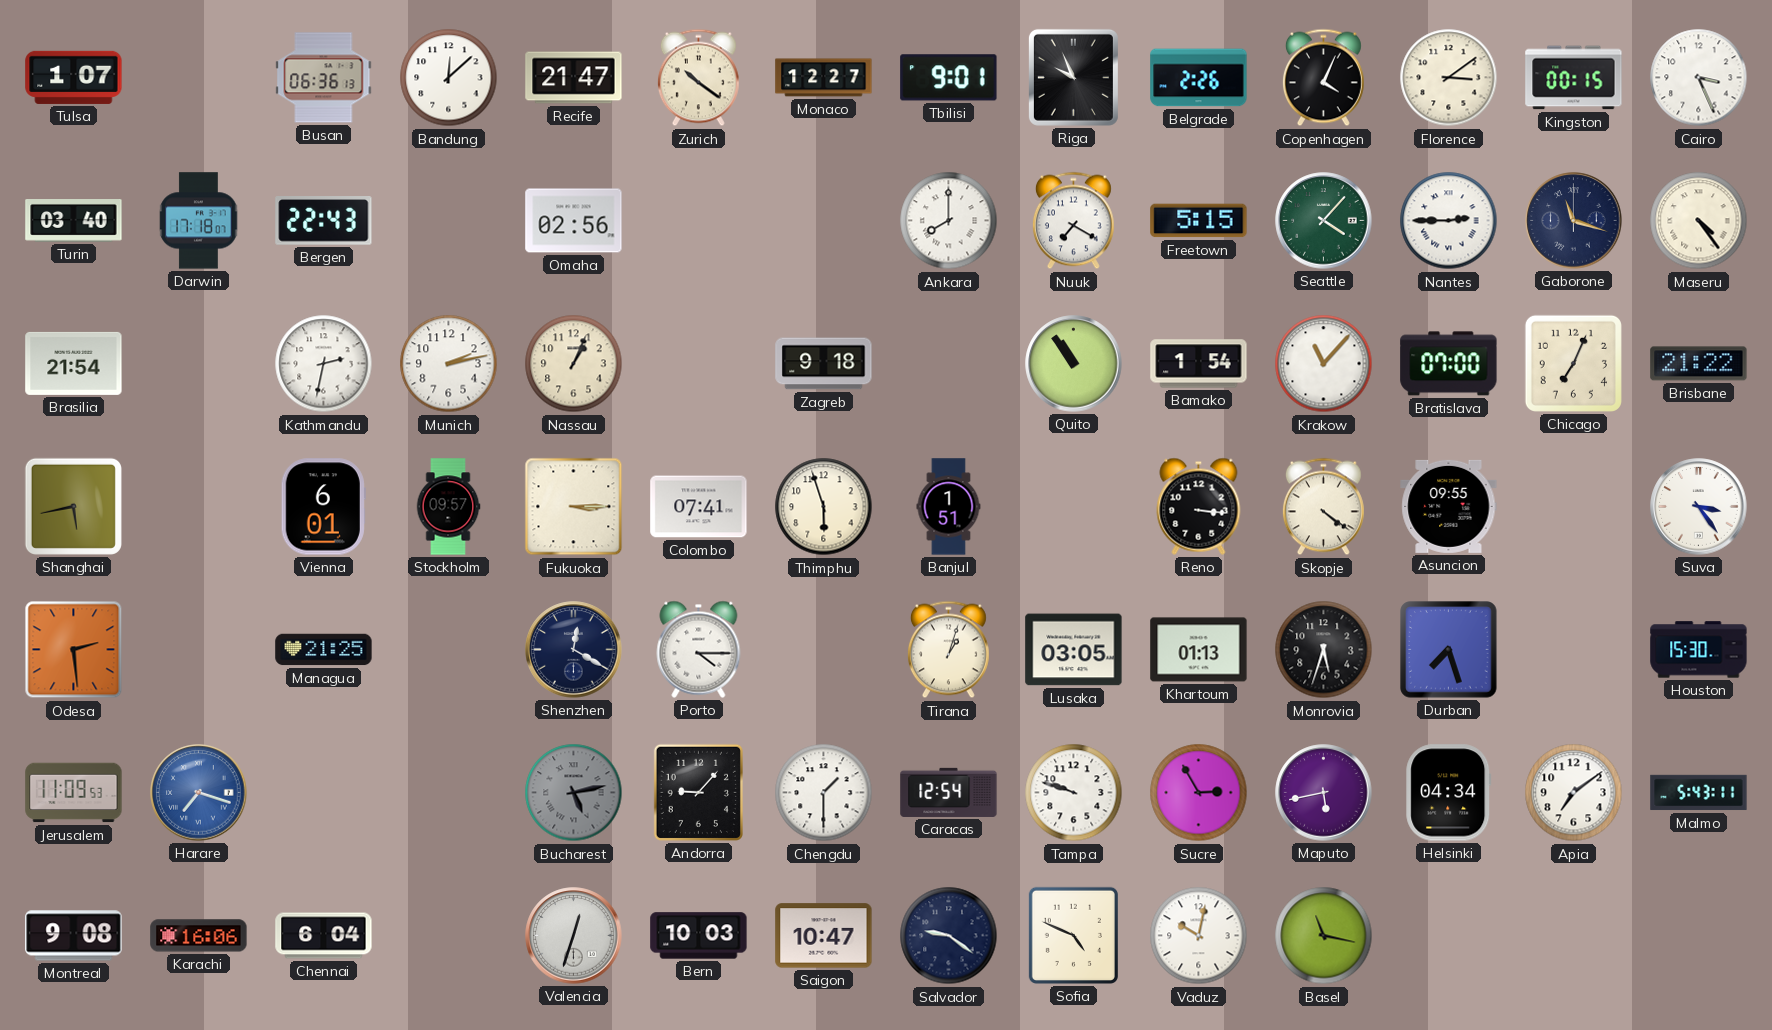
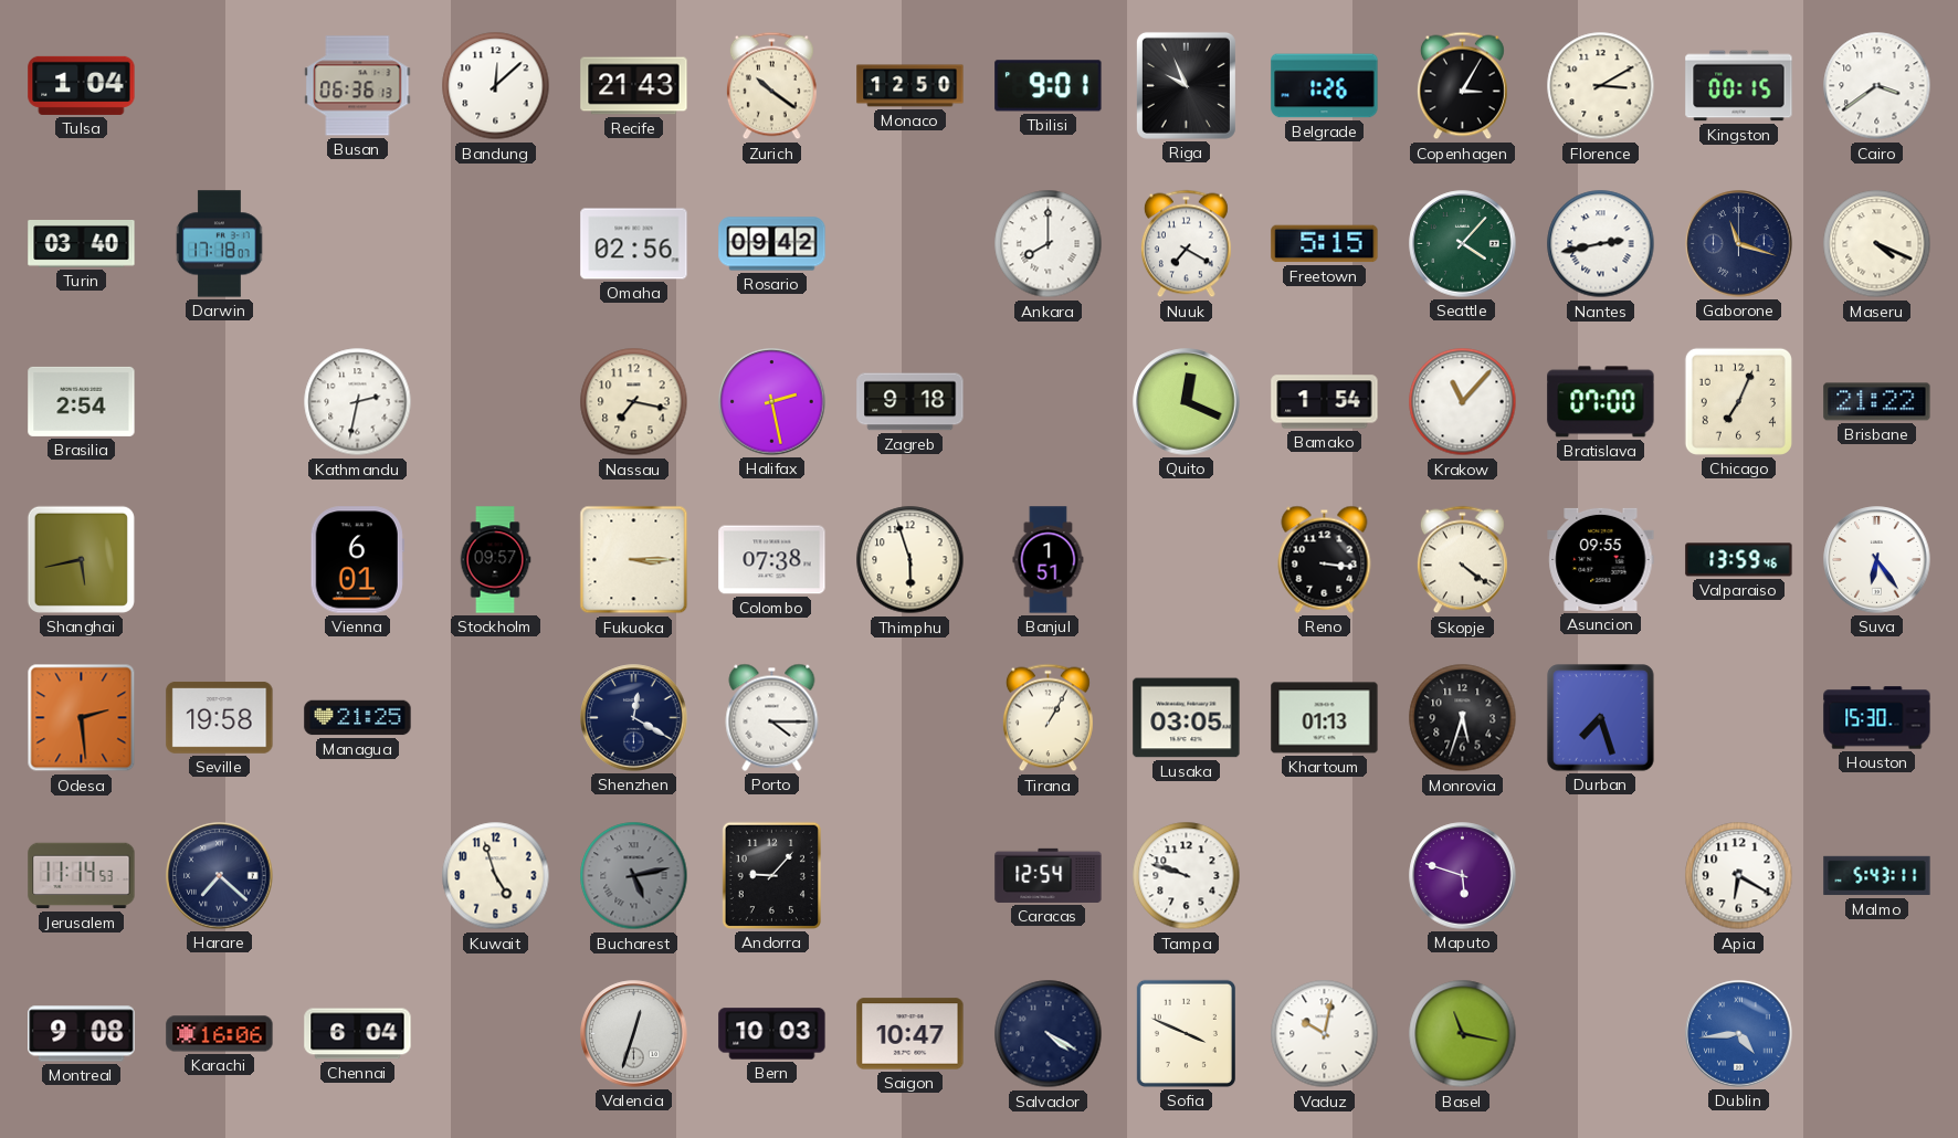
Tulsa: 1:07 -> 1:04
Recife: 21:47 -> 21:43
Monaco: 12:27 -> 12:50
Belgrade: 2:26 -> 1:26
Copenhagen: 4:04 -> 3:05
Florence: 3:09 -> 3:10
Cairo: 3:26 -> 3:39
Bergen: 22:43 -> none
Rosario: none -> 09:42
Nantes: 2:45 -> 2:43
Maseru: 4:24 -> 4:19
Brasilia: 21:54 -> 2:54
Munich: 2:13 -> none
Nassau: 1:04 -> 7:17
Halifax: none -> 2:28
Quito: 10:54 -> 12:19
Colombo: 07:41 -> 07:38
Valparaiso: none -> 13:59
Suva: 3:24 -> 6:24
Seville: none -> 19:58
Tirana: 1:03 -> 1:05
Jerusalem: 11:09 -> 11:14
Harare: 7:18 -> 7:22
Harare dial: blue -> navy
Kuwait: none -> 4:57
Chengdu: 1:30 -> none
Sucre: 2:55 -> none
Maputo: 5:43 -> 5:48
Helsinki: 04:34 -> none
Apia: 7:09 -> 6:20
Salvador: 9:21 -> 4:20
Sofia: 4:49 -> 3:49
Dublin: none -> 4:44
